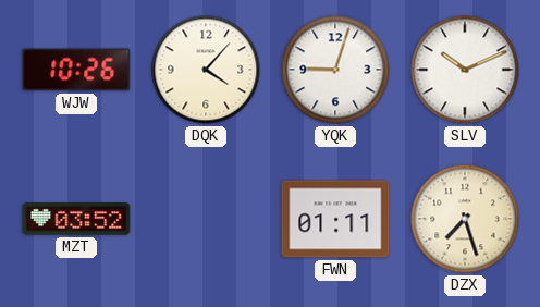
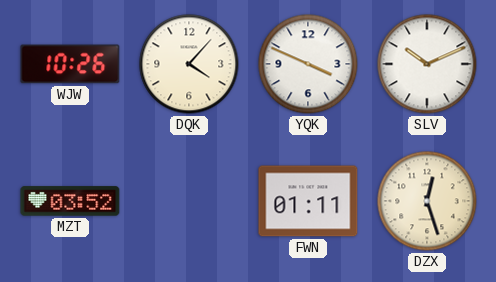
YQK: 9:03 -> 3:49
DZX: 7:27 -> 12:27
